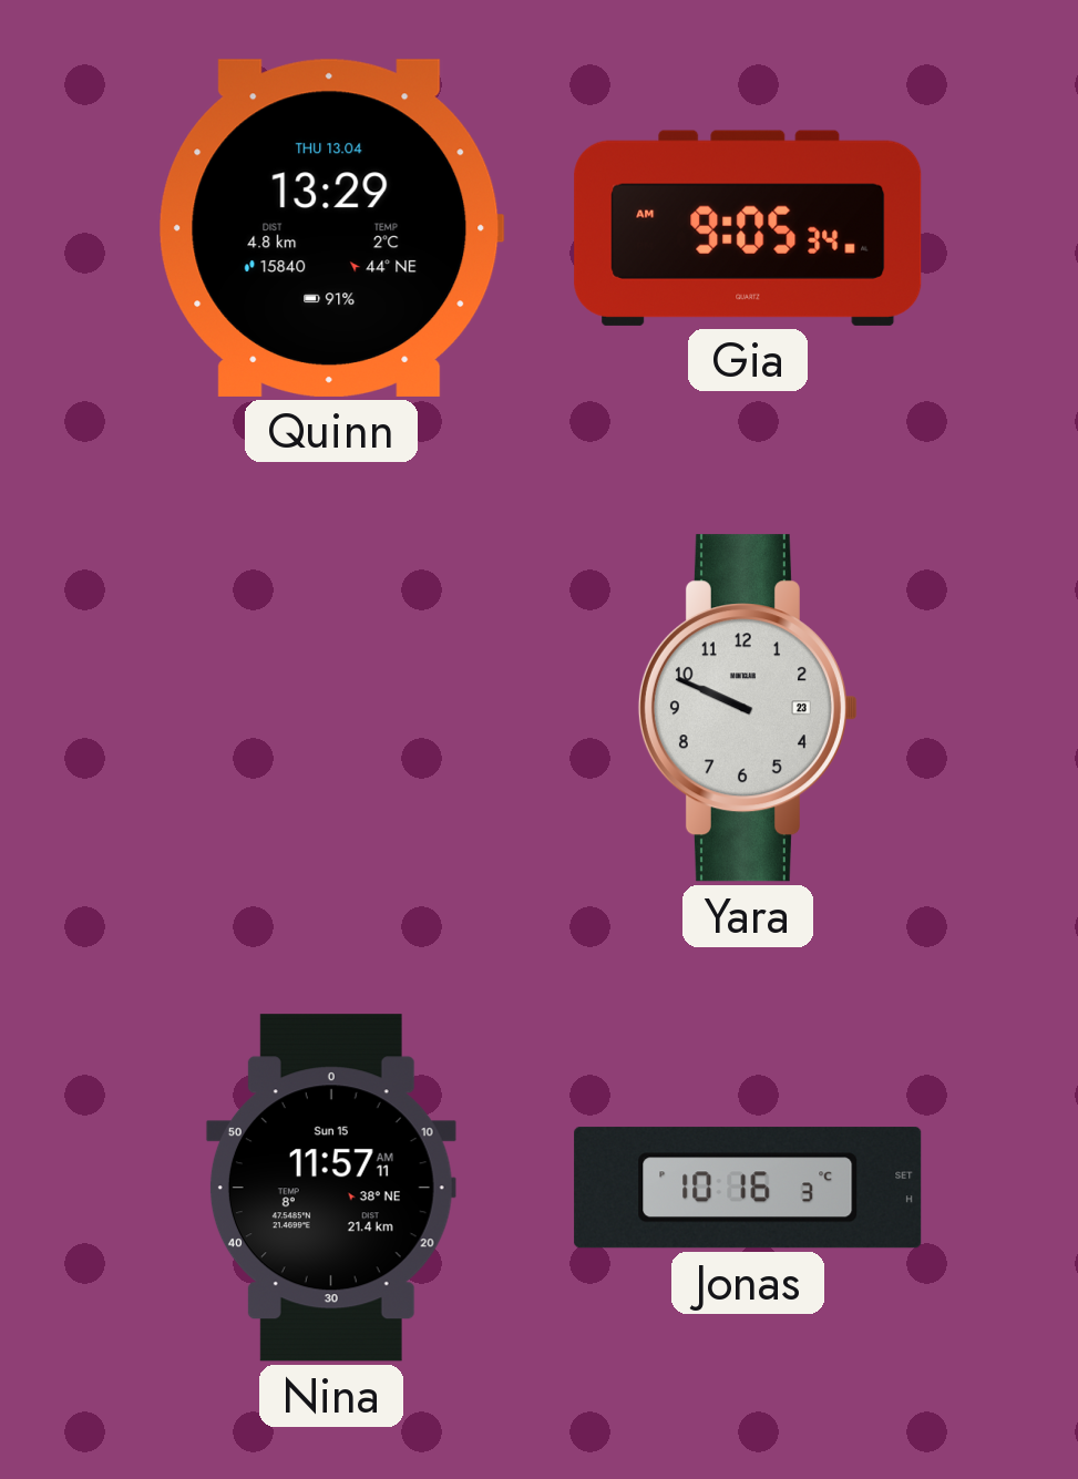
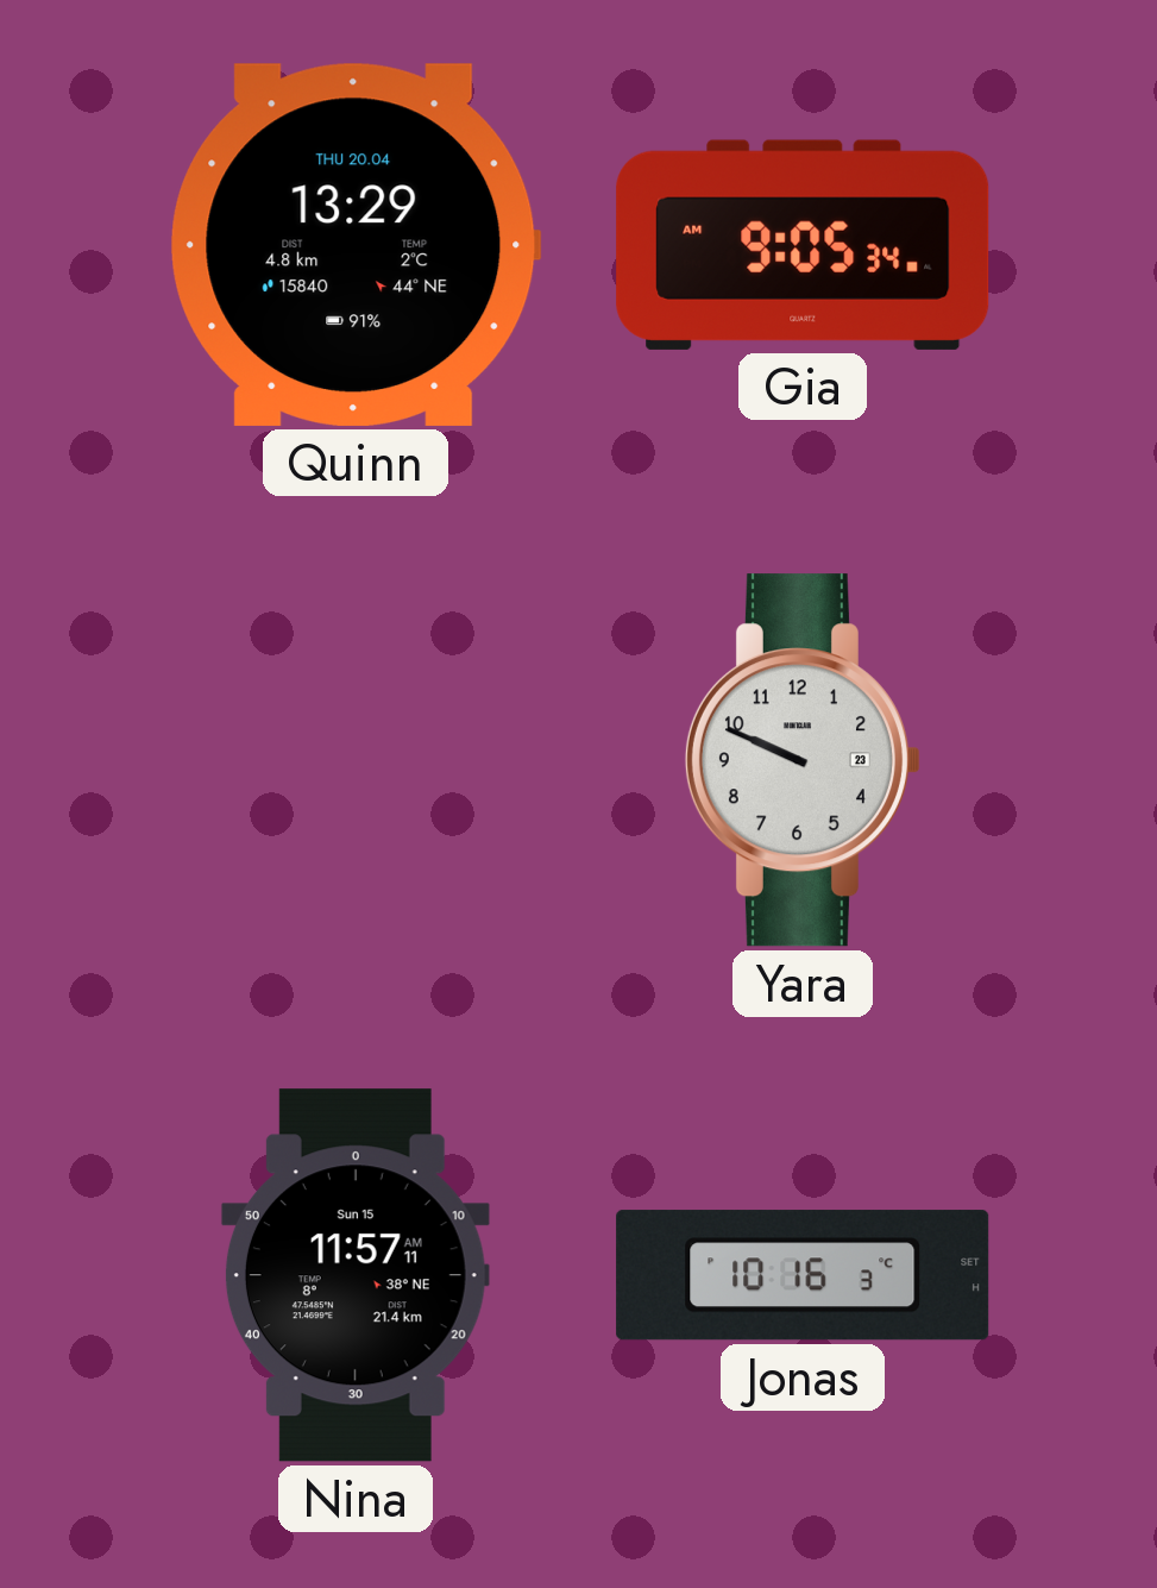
Quinn date: THU 13.04 -> THU 20.04
